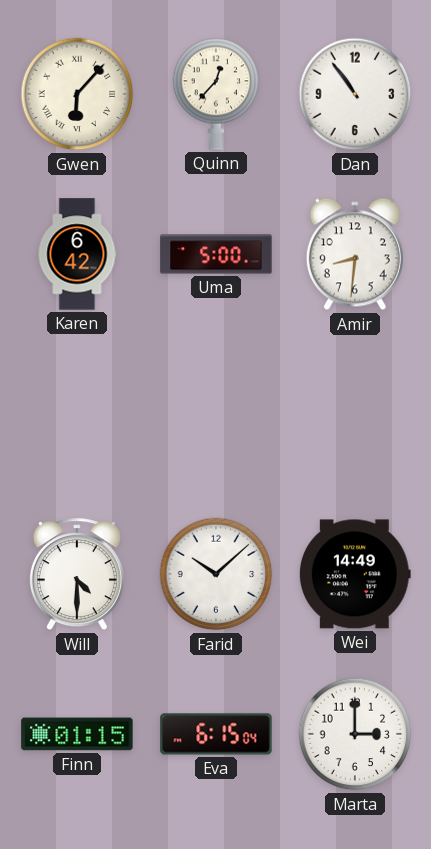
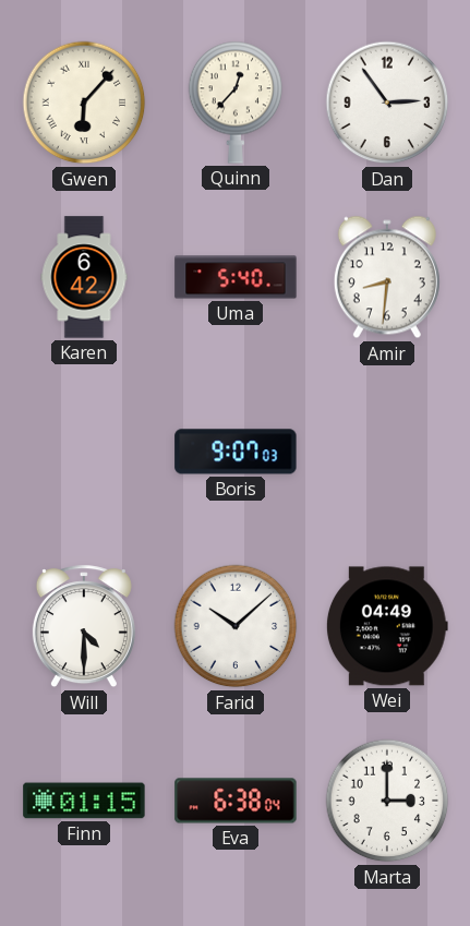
Dan: 10:54 -> 2:54
Uma: 5:00 -> 5:40
Boris: none -> 9:07
Wei: 14:49 -> 04:49
Eva: 6:15 -> 6:38
